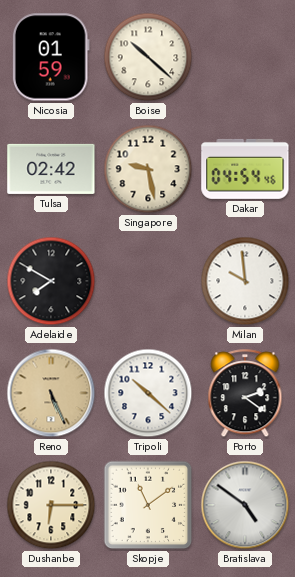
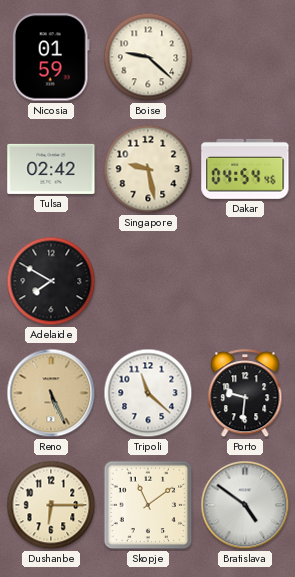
Boise: 10:22 -> 9:22
Milan: 9:59 -> none
Tripoli: 10:22 -> 11:22
Porto: 2:21 -> 9:31
